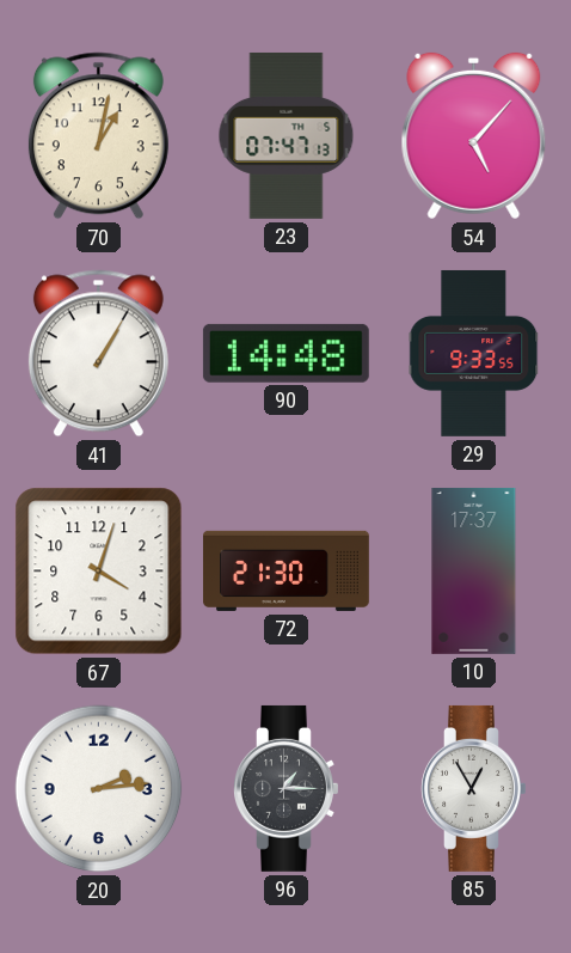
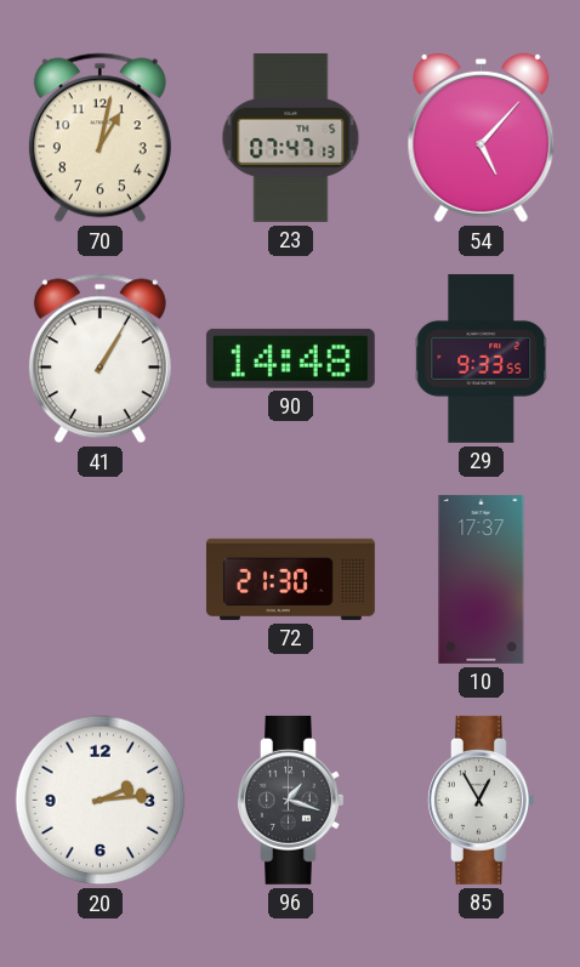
67: 4:03 -> none
96: 1:15 -> 1:18
